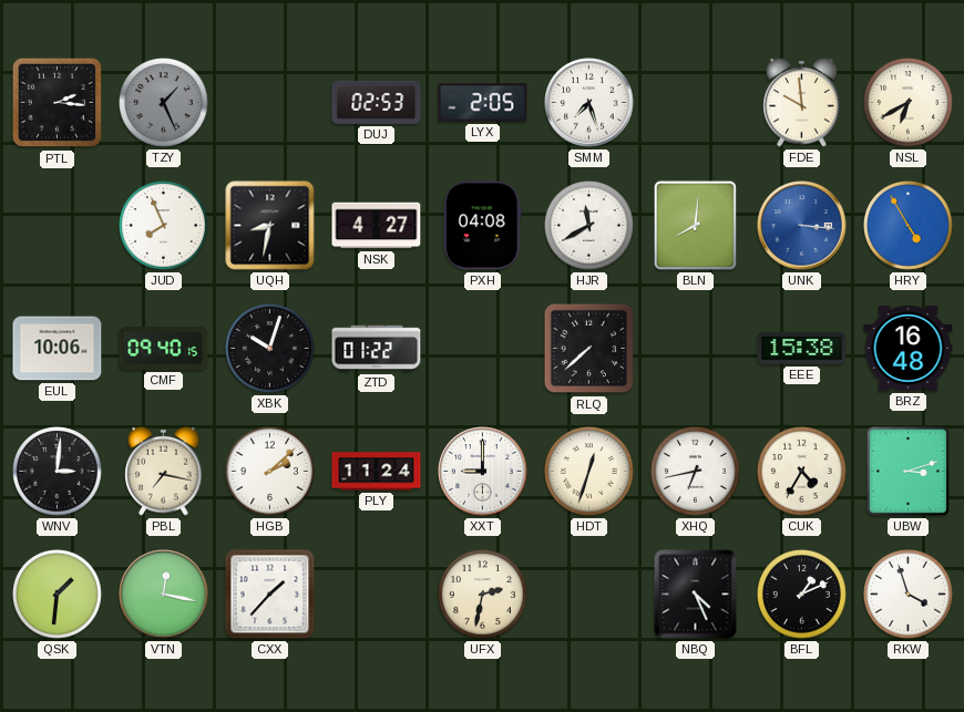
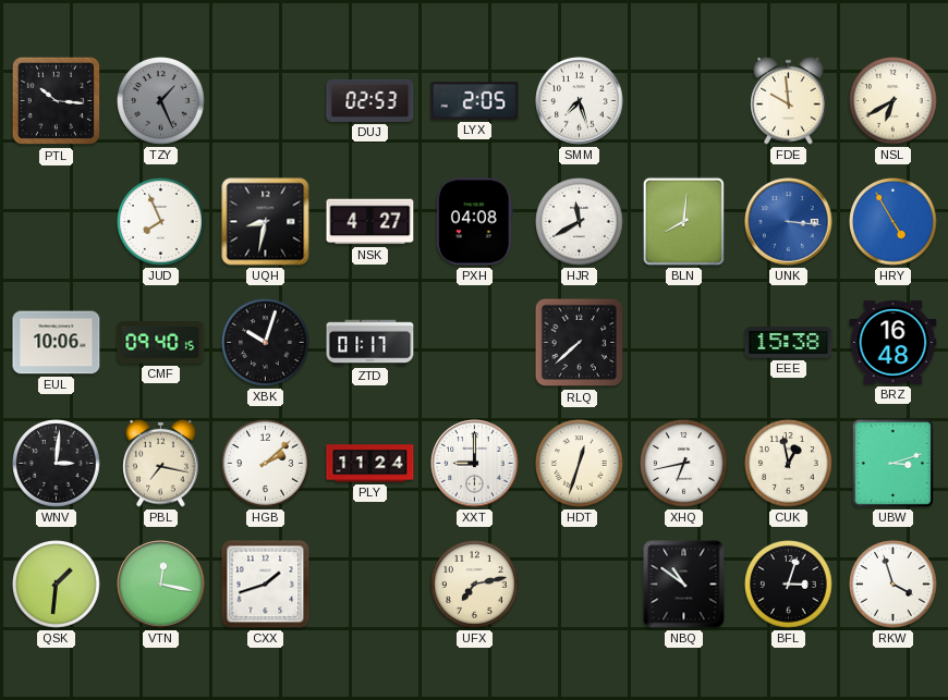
PTL: 2:16 -> 10:16
ZTD: 01:22 -> 01:17
CUK: 4:35 -> 12:58
CXX: 1:37 -> 1:42
UFX: 2:32 -> 7:13
NBQ: 4:26 -> 10:51
BFL: 1:11 -> 3:03
